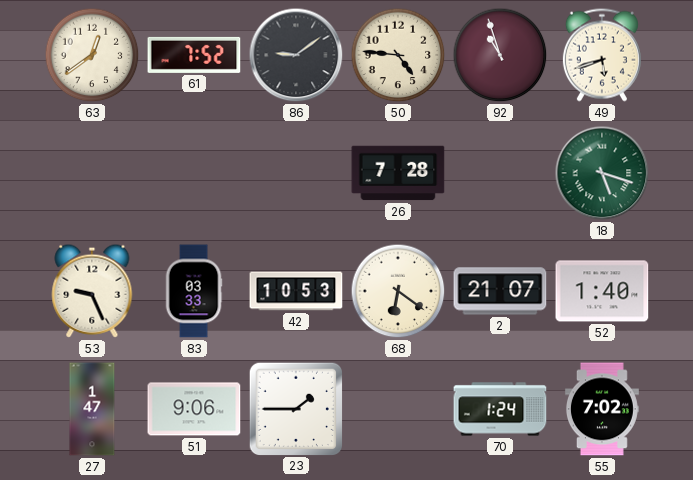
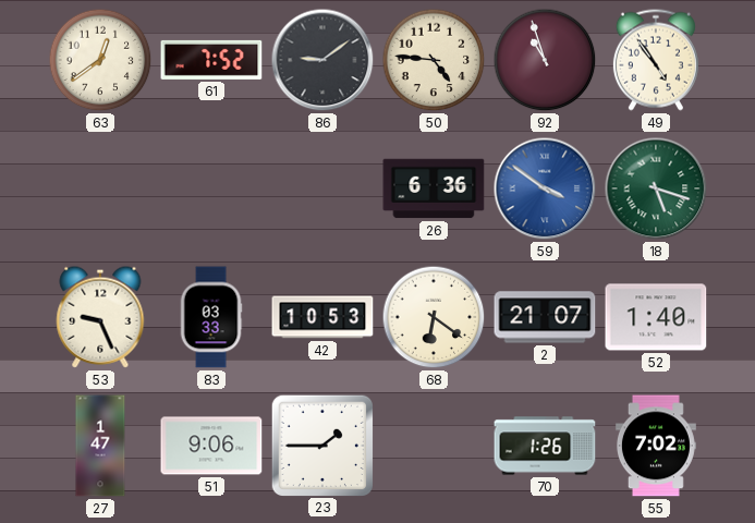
49: 5:42 -> 4:54
26: 7:28 -> 6:36
59: none -> 3:51
70: 1:24 -> 1:26
